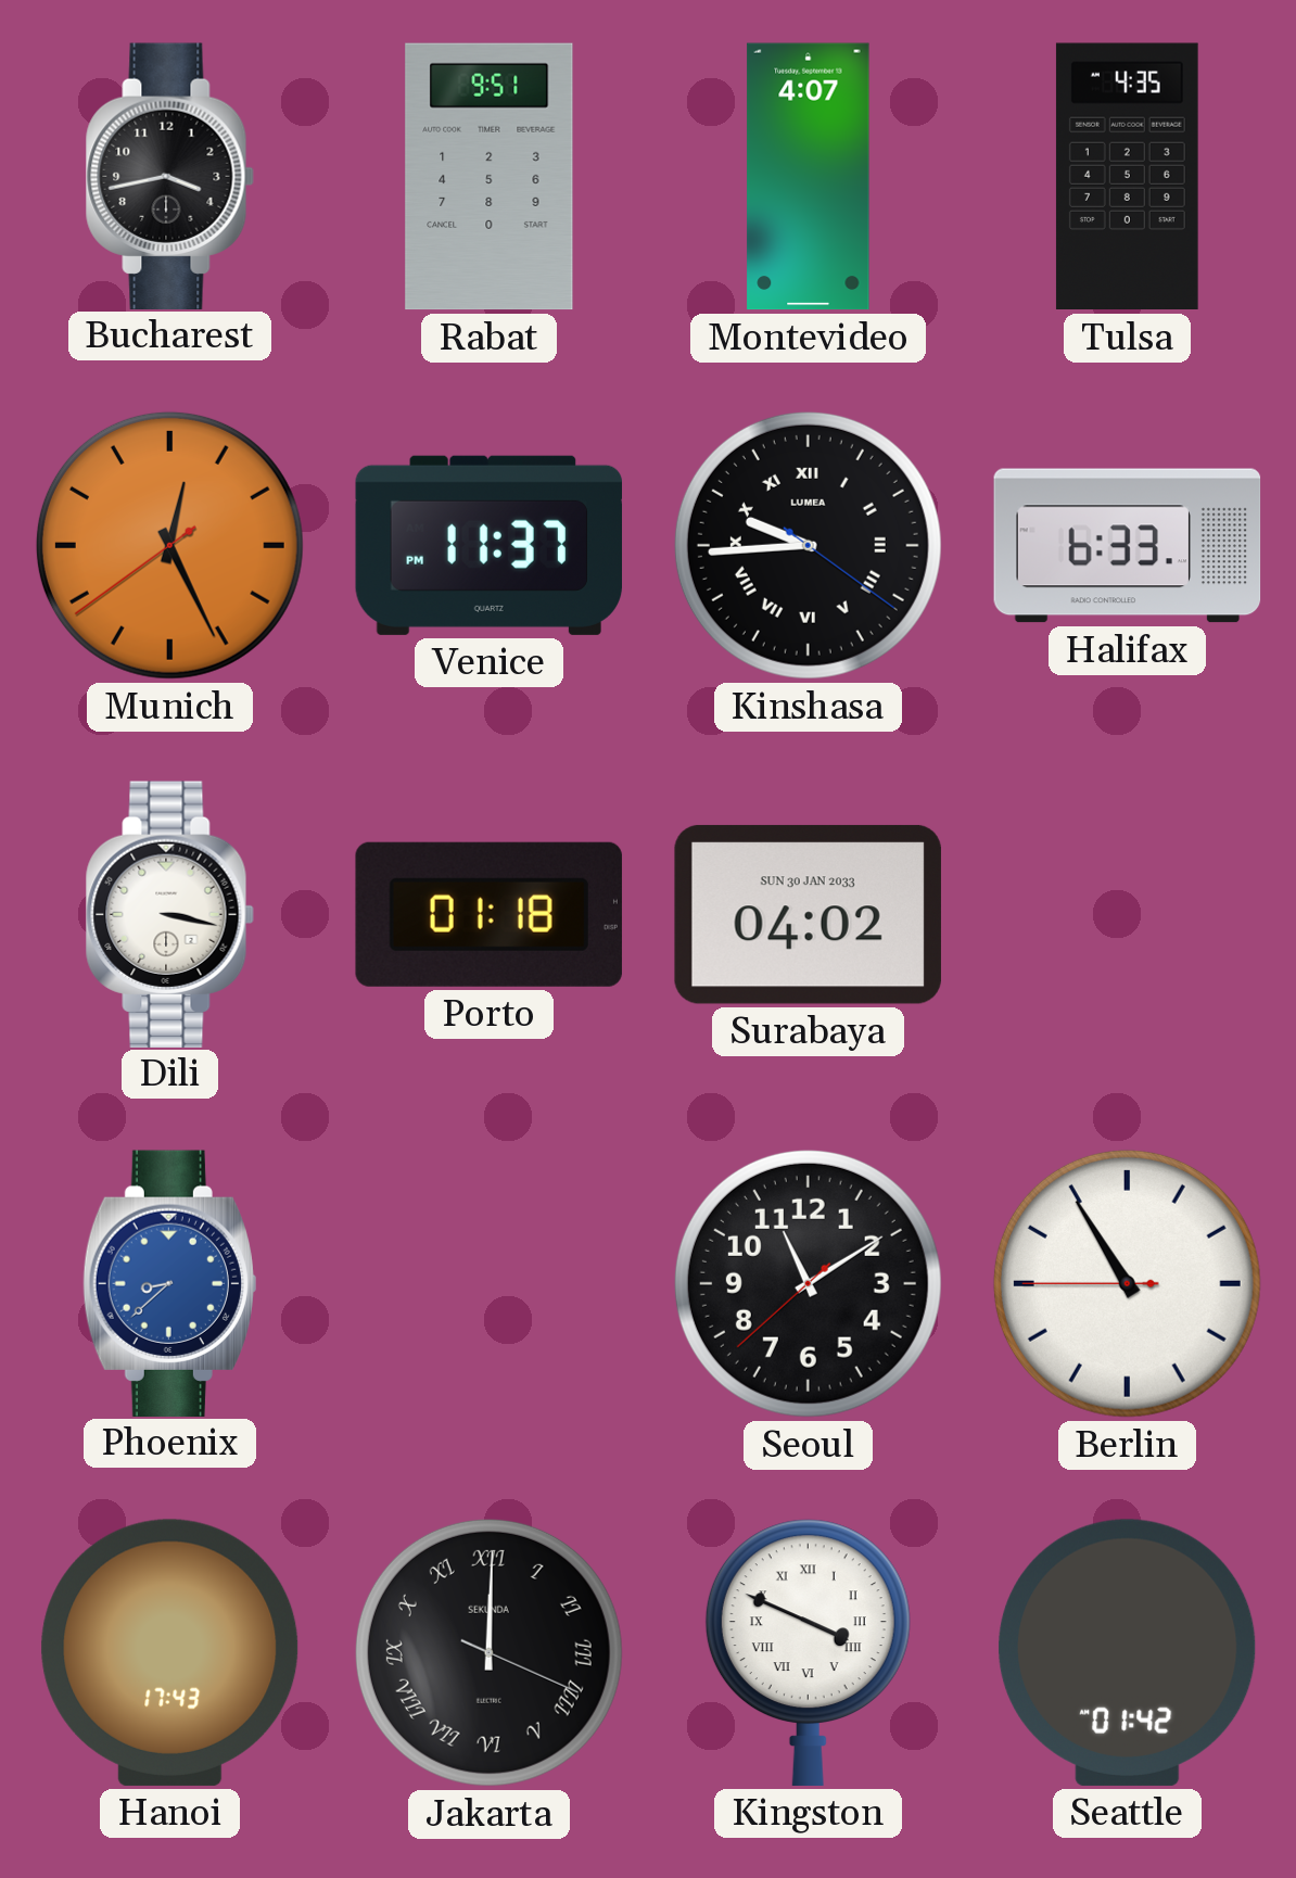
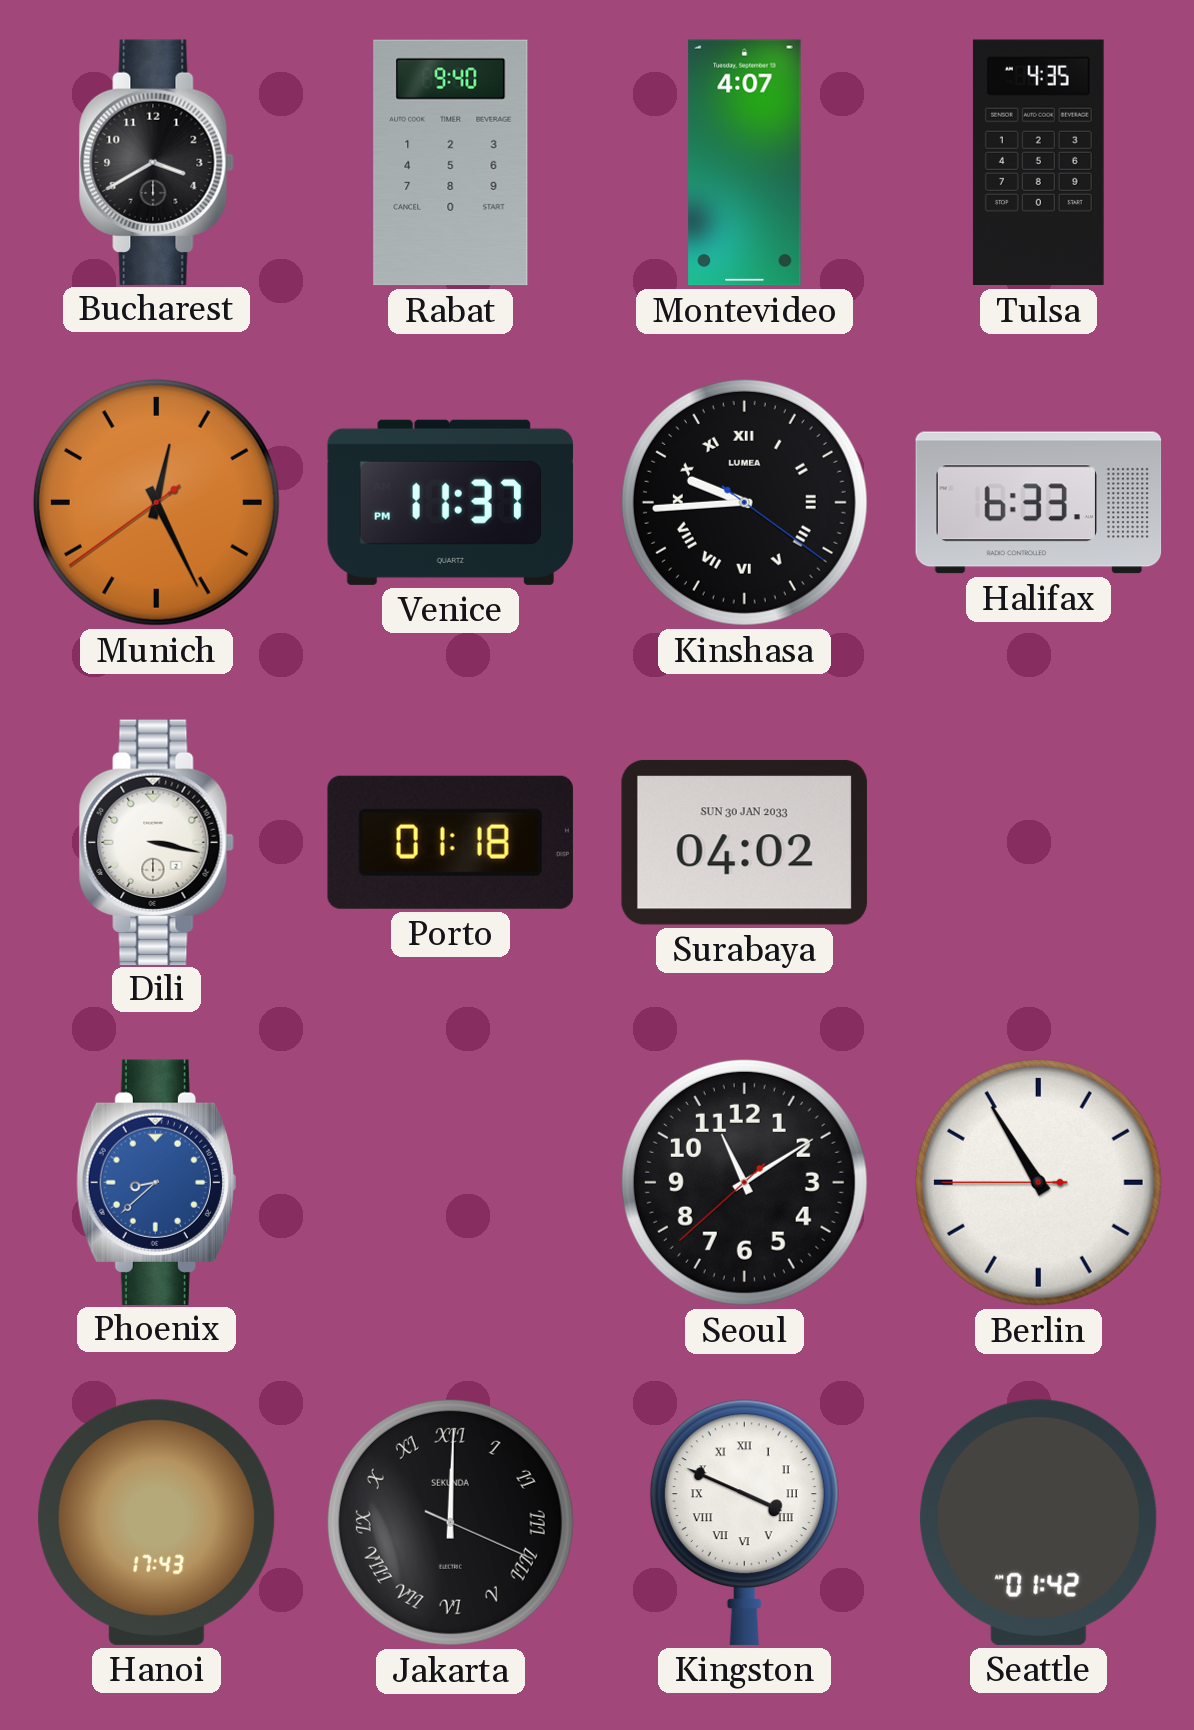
Bucharest: 3:43 -> 3:40
Rabat: 9:51 -> 9:40
